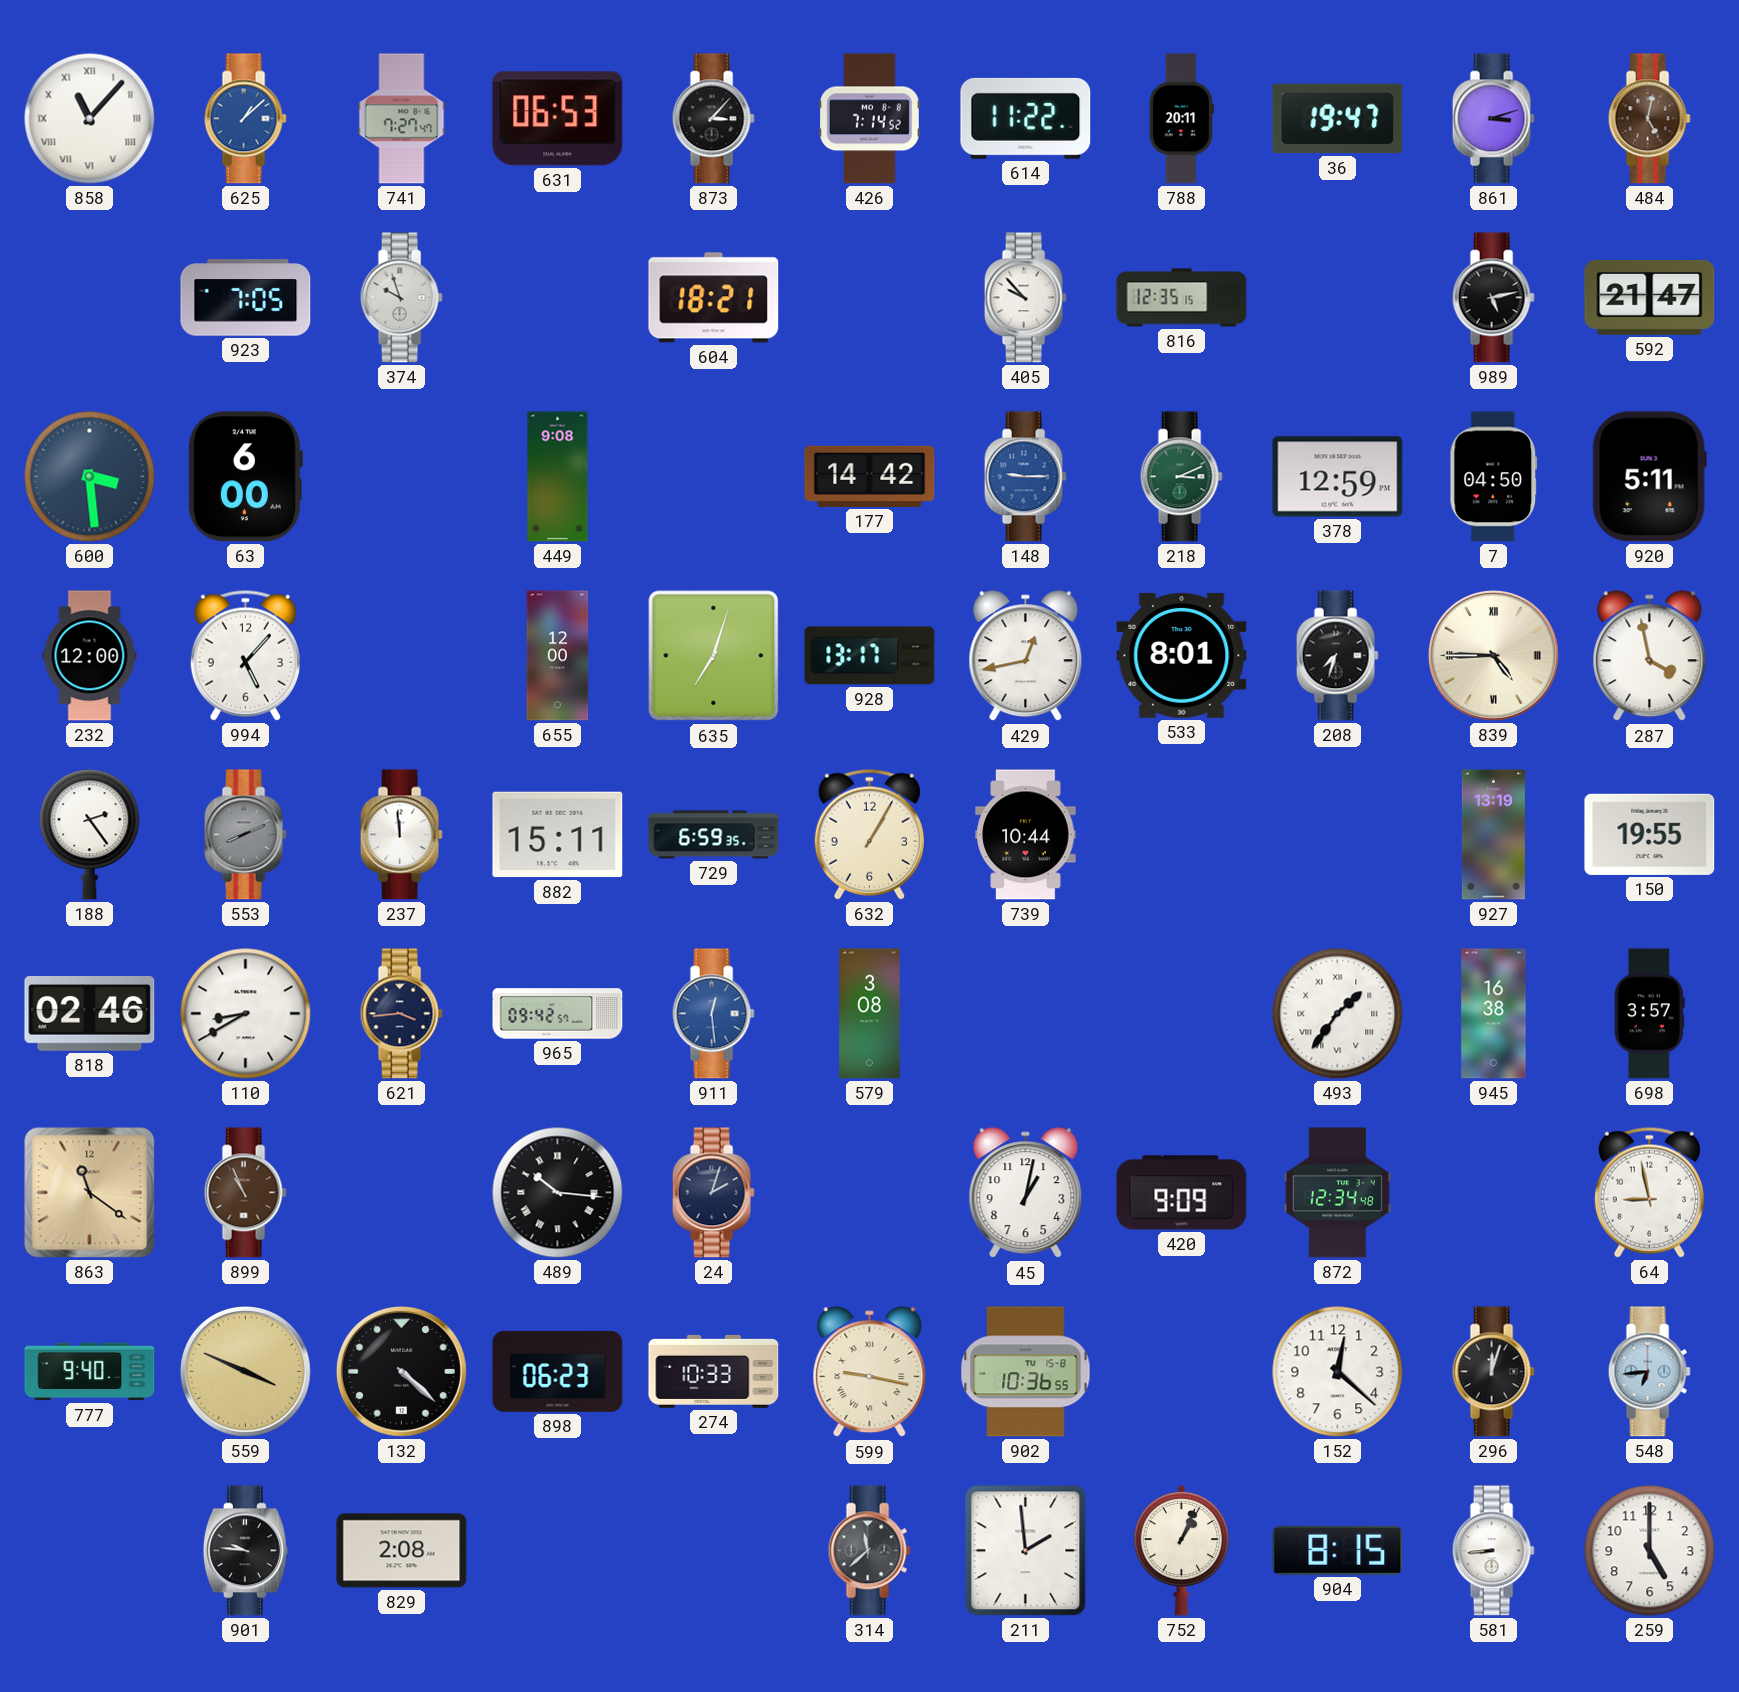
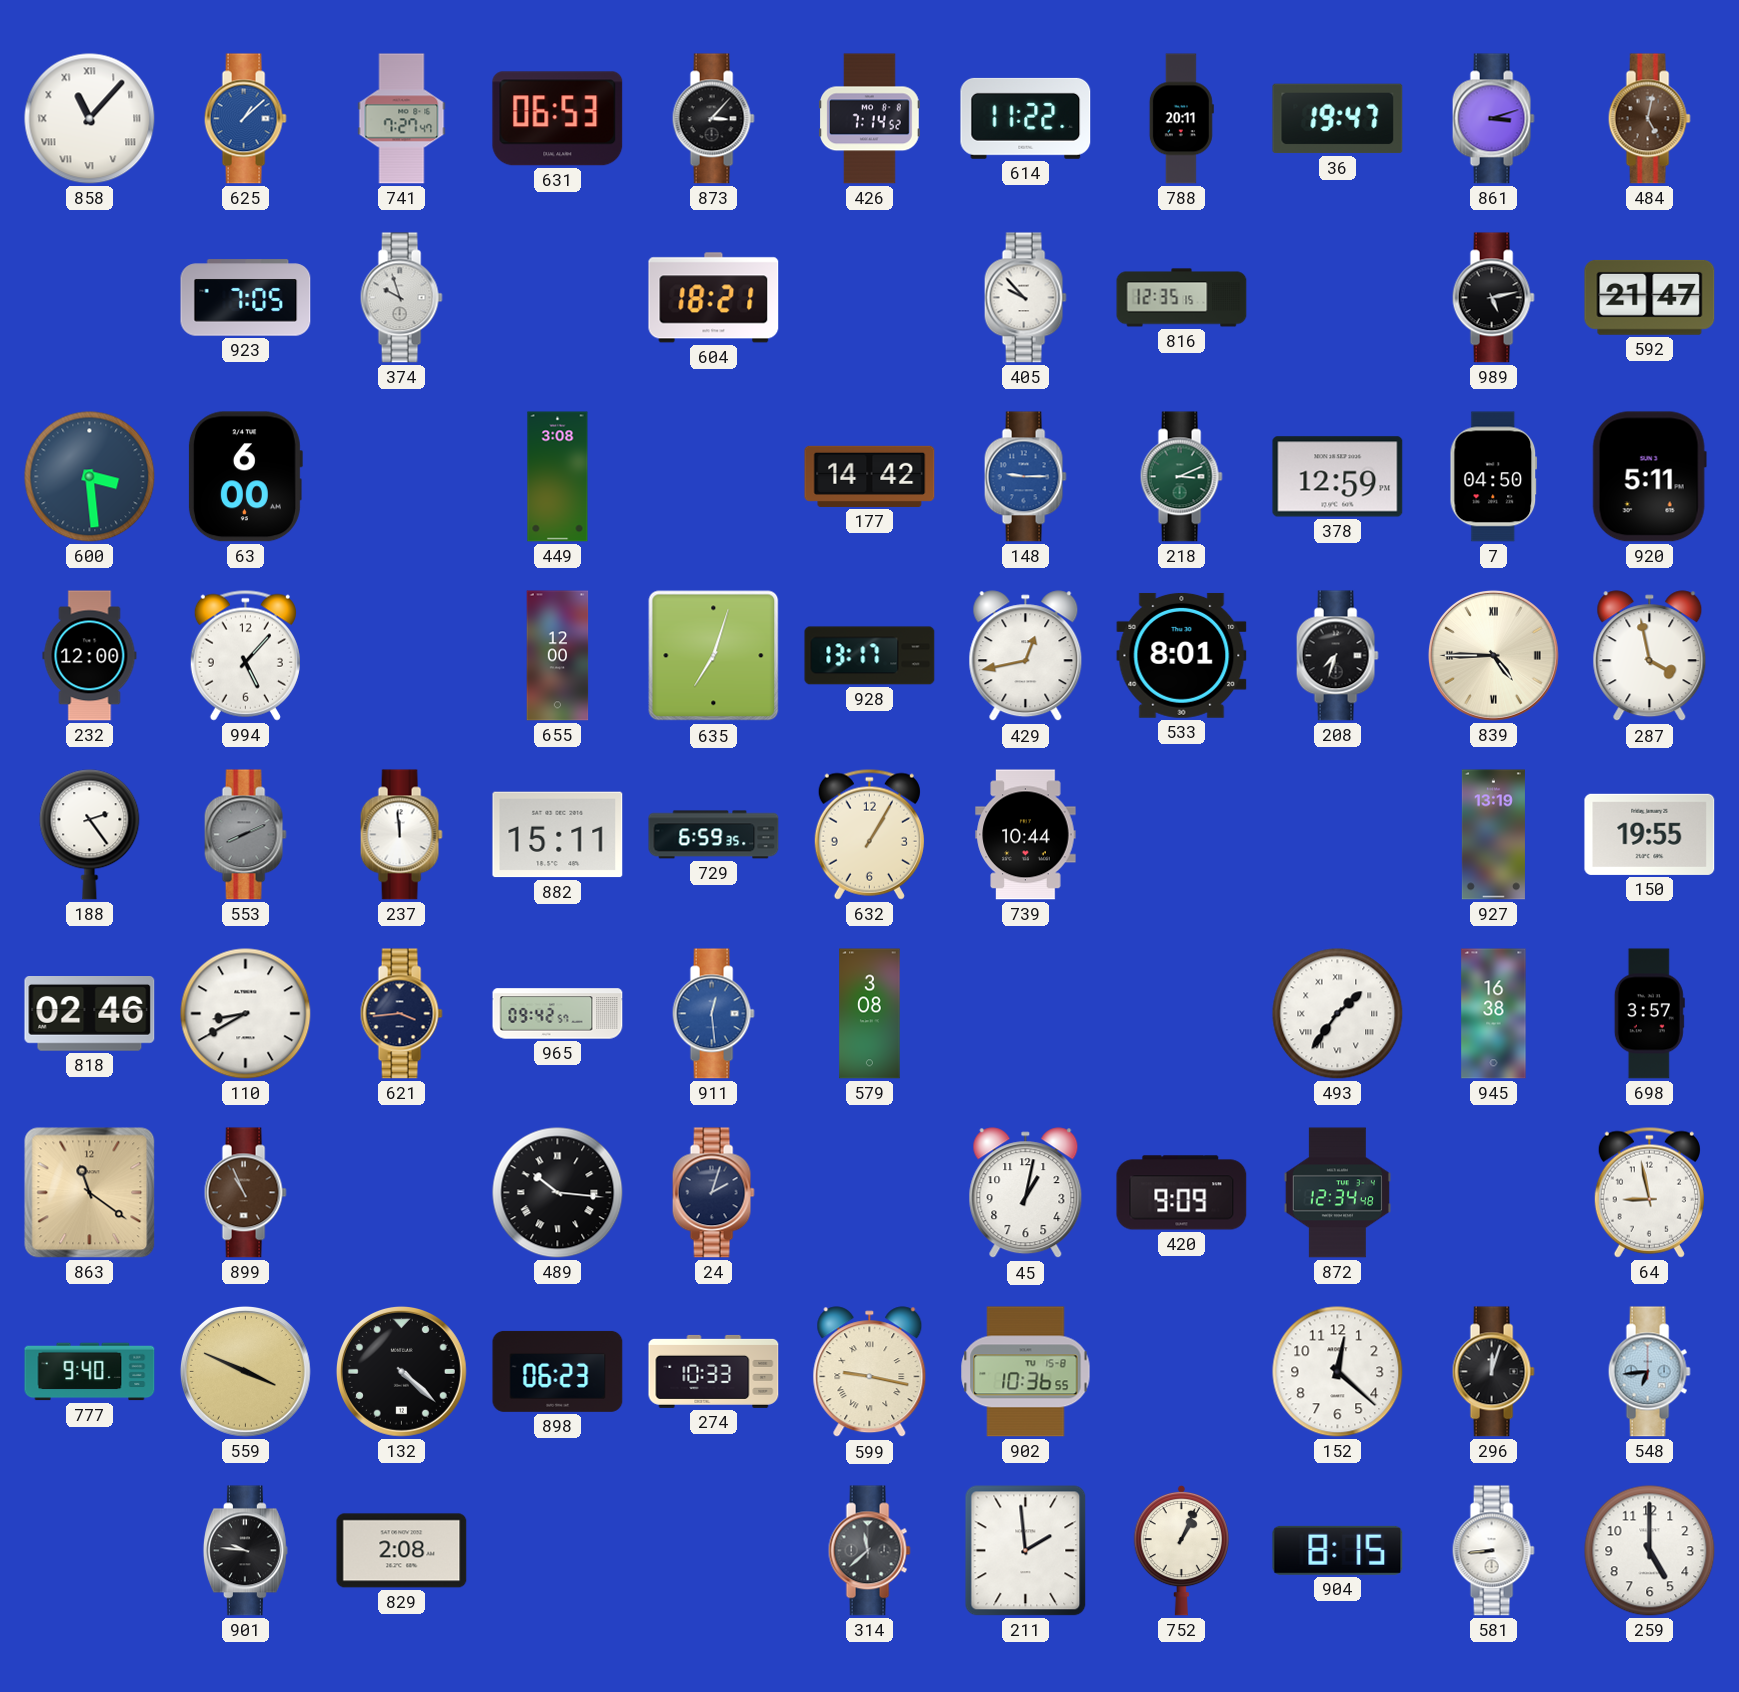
449: 9:08 -> 3:08
